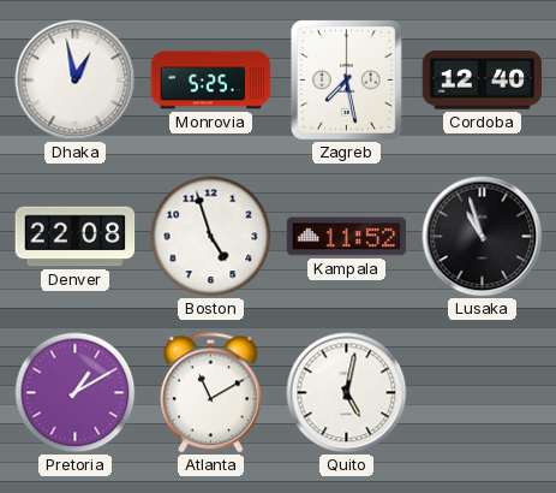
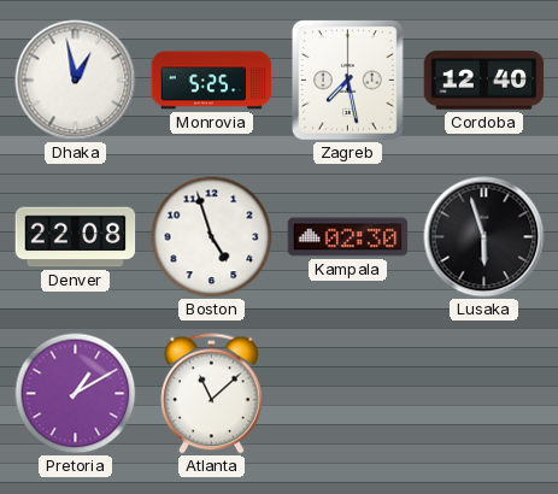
Kampala: 11:52 -> 02:30
Lusaka: 10:57 -> 5:57
Atlanta: 11:10 -> 11:08
Quito: 5:02 -> none
